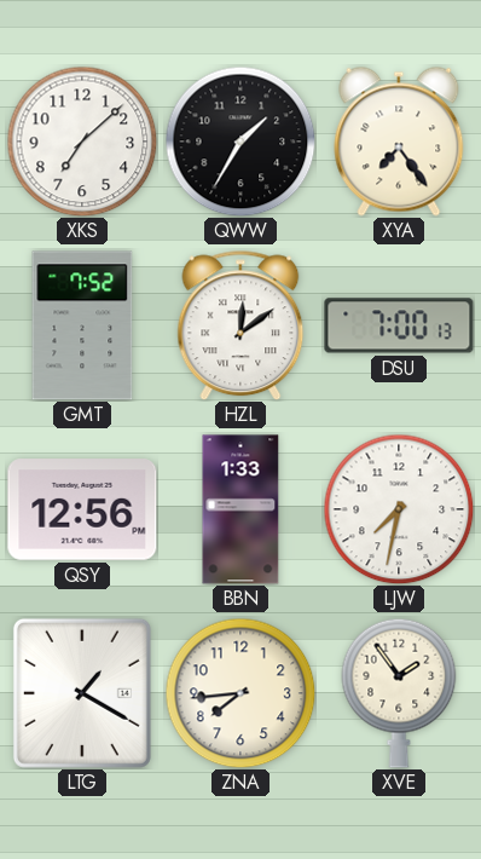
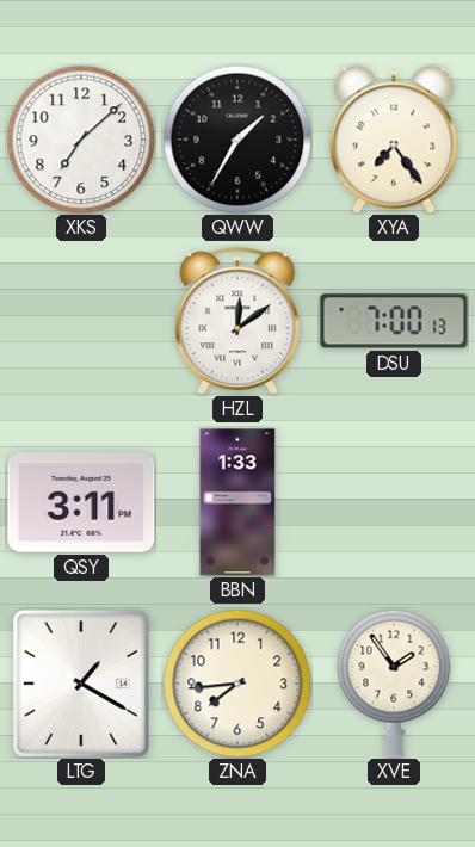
GMT: 7:52 -> none
QSY: 12:56 -> 3:11
LJW: 7:32 -> none
